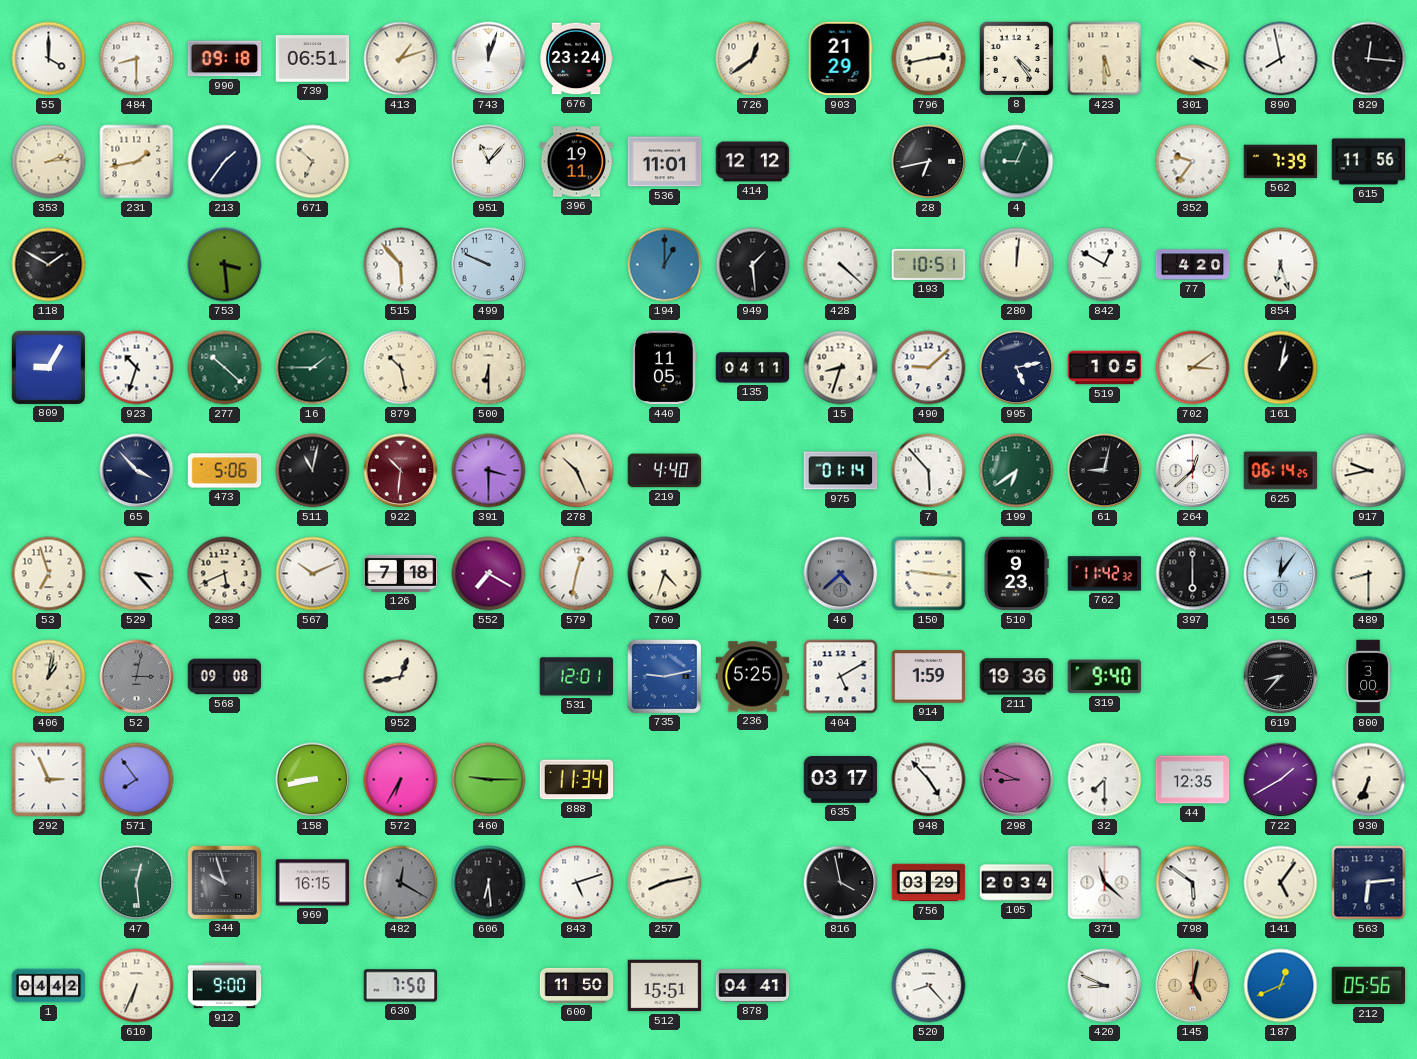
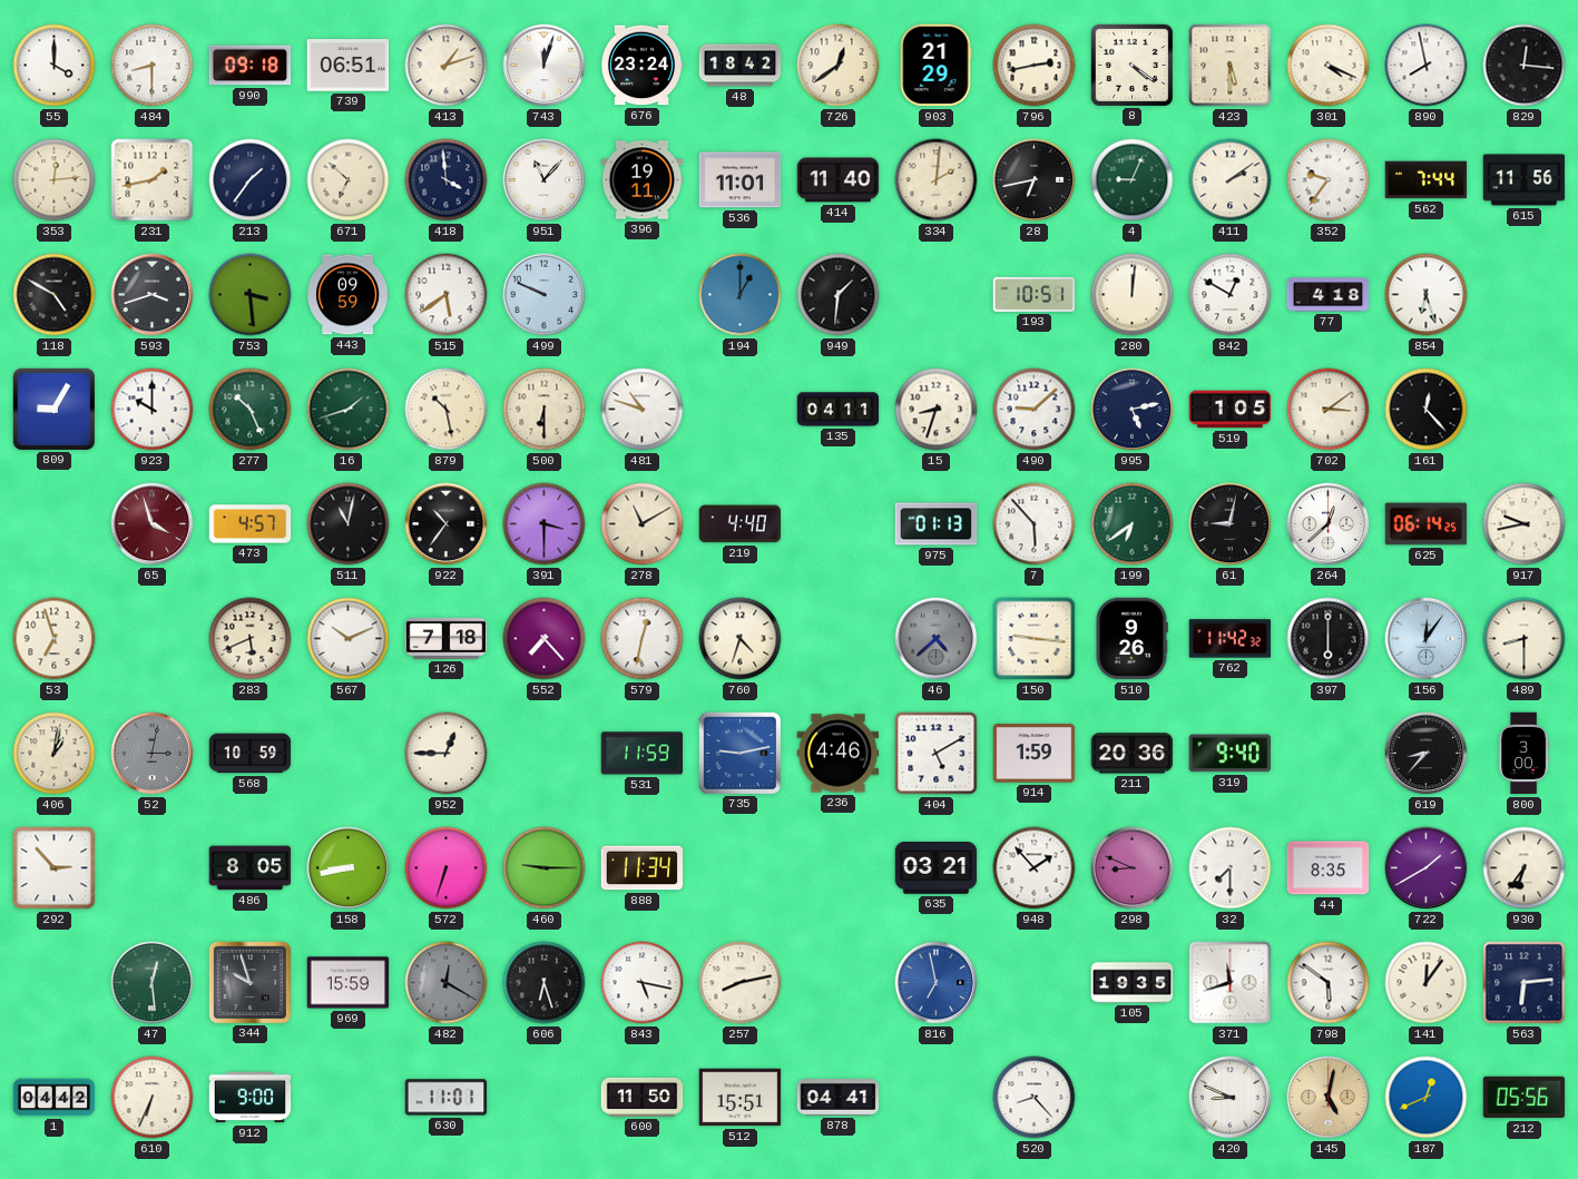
48: none -> 18:42
8: 4:24 -> 4:21
353: 2:14 -> 12:14
418: none -> 3:59
414: 12:12 -> 11:40
334: none -> 2:01
411: none -> 2:09
562: 7:39 -> 7:44
118: 1:50 -> 4:50
593: none -> 3:42
443: none -> 09:59
515: 5:53 -> 5:39
949: 1:29 -> 1:31
428: 4:22 -> none
77: 4:20 -> 4:18
923: 10:33 -> 10:00
277: 10:22 -> 10:26
16: 1:45 -> 1:42
481: none -> 10:48
440: 11:05 -> none
161: 1:02 -> 12:23
65: 3:53 -> 3:57
65 dial: navy -> burgundy
473: 5:06 -> 4:57
922: 10:31 -> 10:36
922 dial: burgundy -> black
278: 10:26 -> 11:10
975: 01:14 -> 01:13
529: 3:23 -> none
552: 7:20 -> 7:23
510: 9:23 -> 9:26
568: 09:08 -> 10:59
952: 12:43 -> 12:45
531: 12:01 -> 11:59
236: 5:25 -> 4:46
211: 19:36 -> 20:36
292: 2:56 -> 2:53
571: 7:54 -> none
486: none -> 8:05
572: 6:35 -> 6:33
635: 03:17 -> 03:21
948: 4:53 -> 1:53
44: 12:35 -> 8:35
930: 6:34 -> 6:36
969: 16:15 -> 15:59
606: 6:29 -> 6:27
843: 5:12 -> 5:17
816: 3:58 -> 6:58
816 dial: black -> blue
756: 03:29 -> none
105: 20:34 -> 19:35
371: 11:22 -> 11:42
141: 5:06 -> 12:06
630: 7:50 -> 11:01
